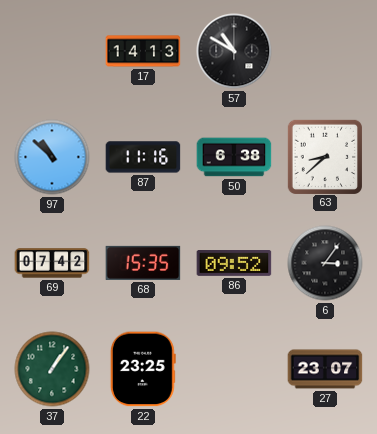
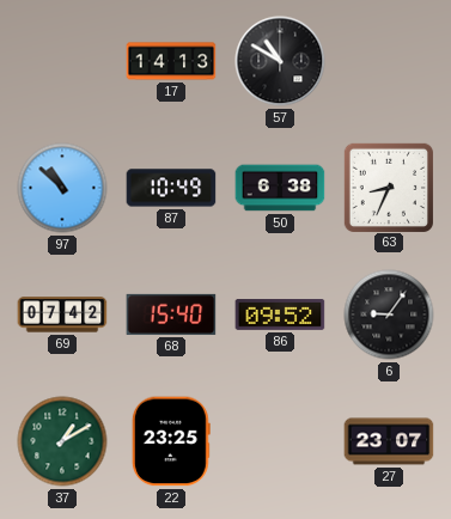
87: 11:16 -> 10:49
63: 8:38 -> 8:34
68: 15:35 -> 15:40
6: 3:06 -> 9:06
37: 1:06 -> 1:10
